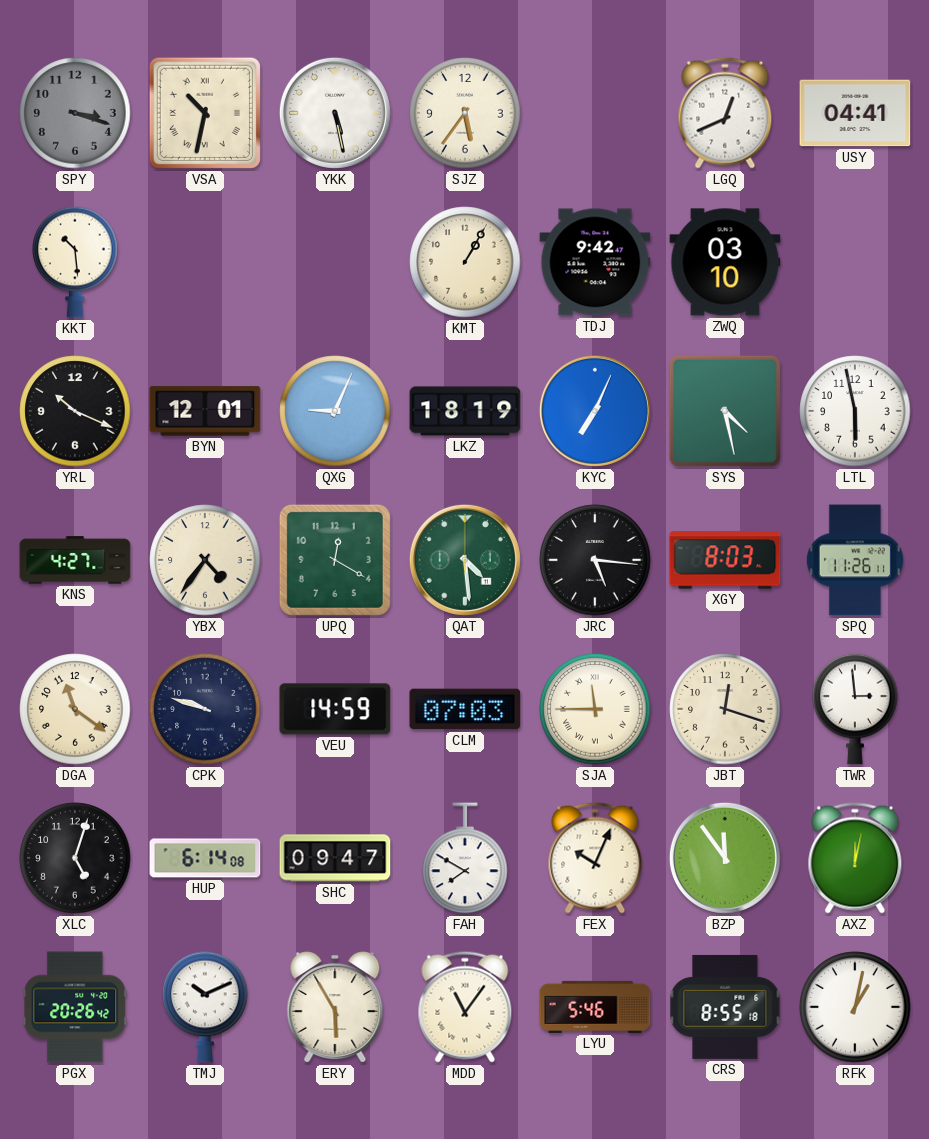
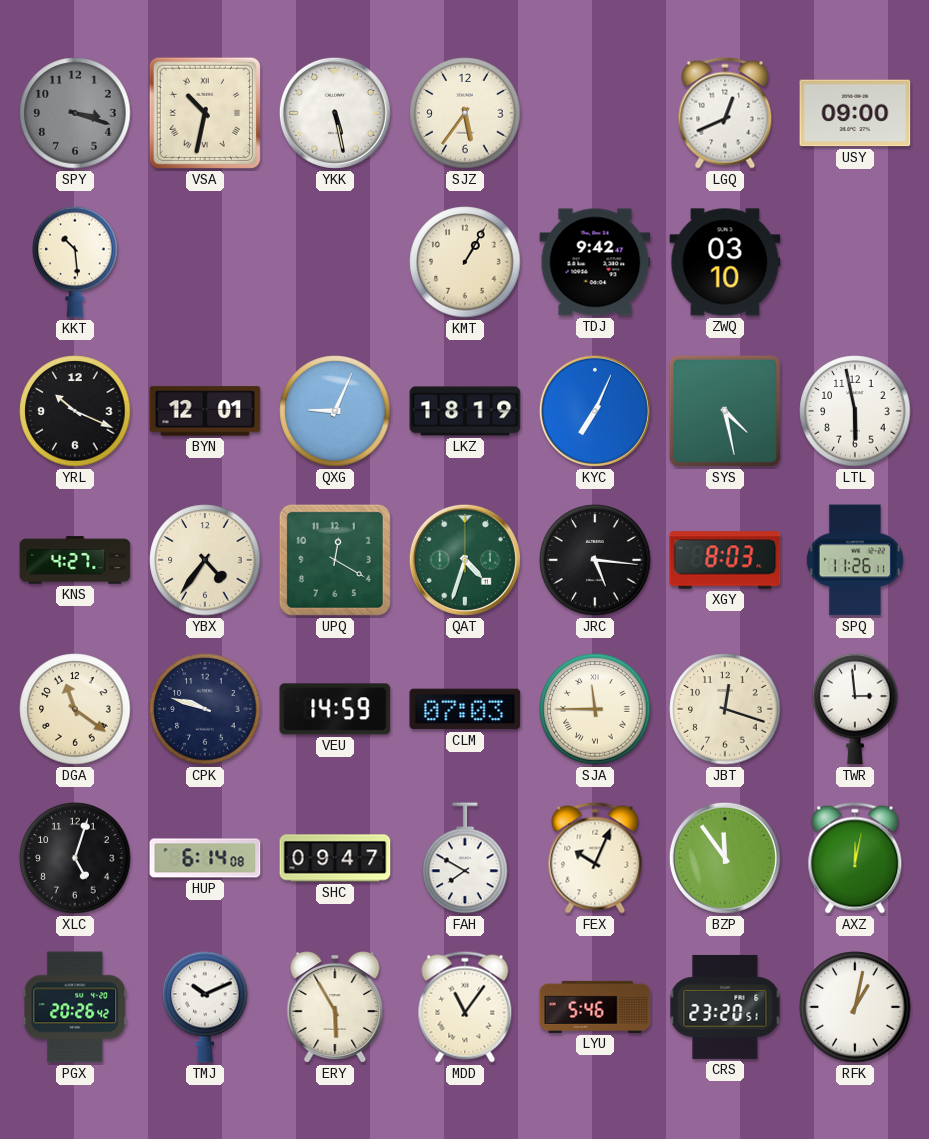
USY: 04:41 -> 09:00
QAT: 4:29 -> 4:33
CRS: 8:55 -> 23:20
